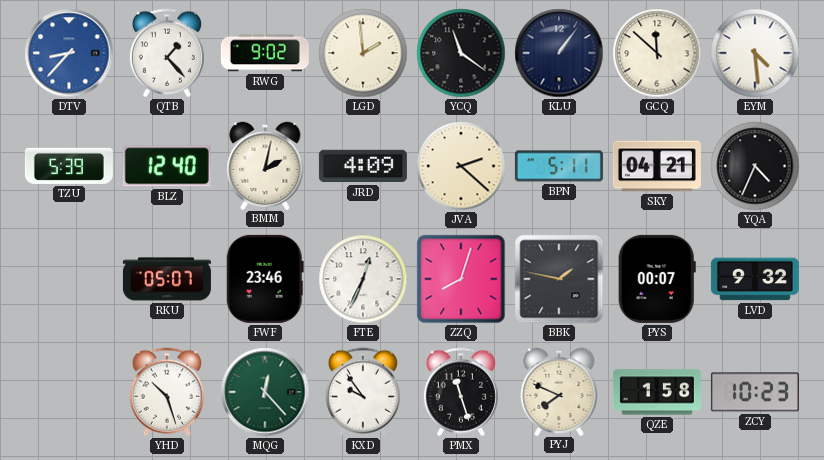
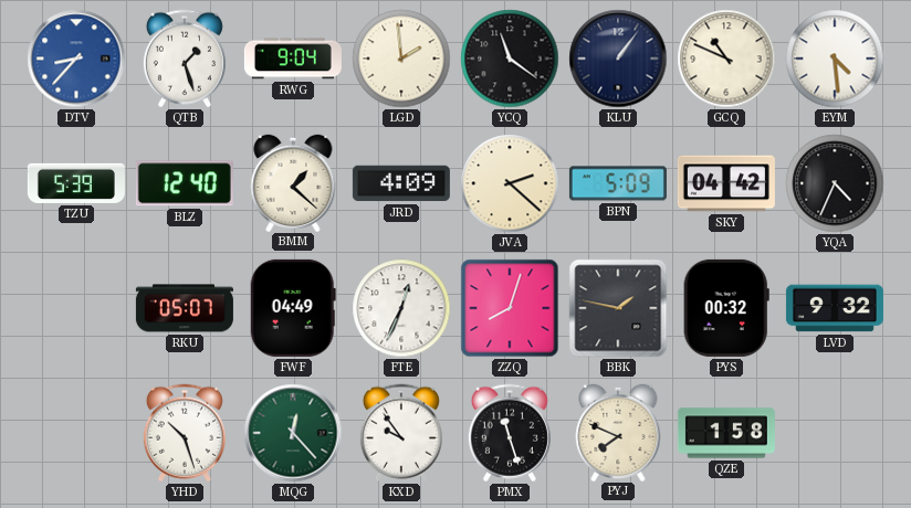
QTB: 1:23 -> 1:27
RWG: 9:02 -> 9:04
GCQ: 11:52 -> 10:49
BMM: 2:02 -> 1:22
BPN: 5:11 -> 5:09
SKY: 04:21 -> 04:42
FWF: 23:46 -> 04:49
PYS: 00:07 -> 00:32
ZCY: 10:23 -> none
